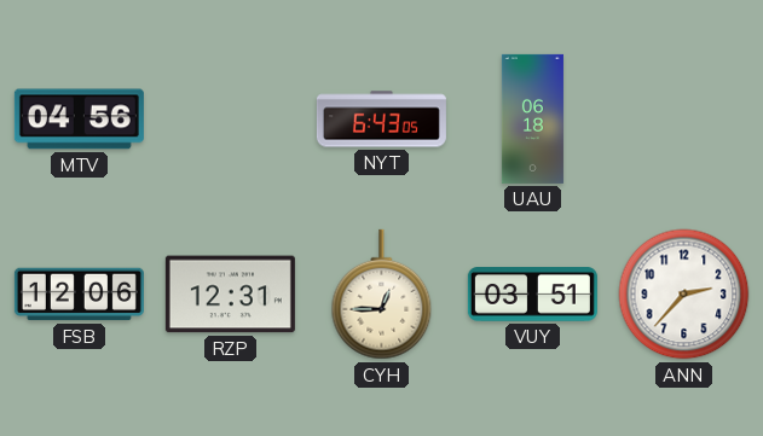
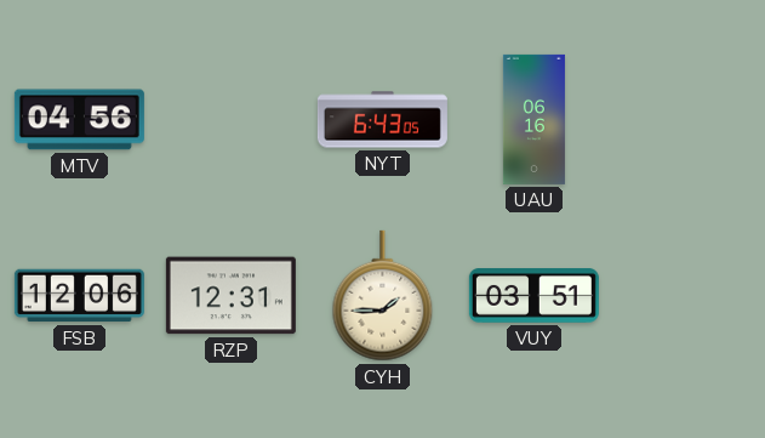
UAU: 06:18 -> 06:16
CYH: 12:45 -> 1:45
ANN: 2:37 -> none
